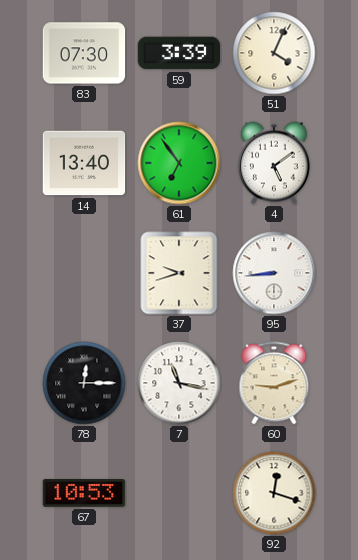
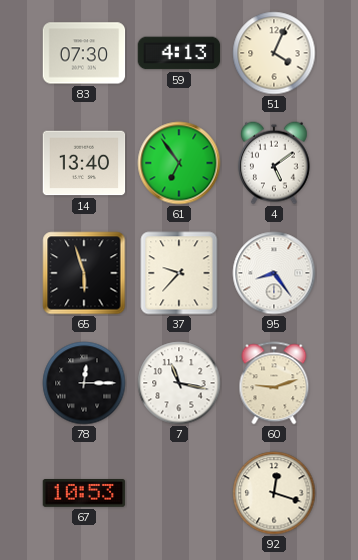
59: 3:39 -> 4:13
65: none -> 5:57
37: 9:42 -> 9:37
95: 8:44 -> 8:24
